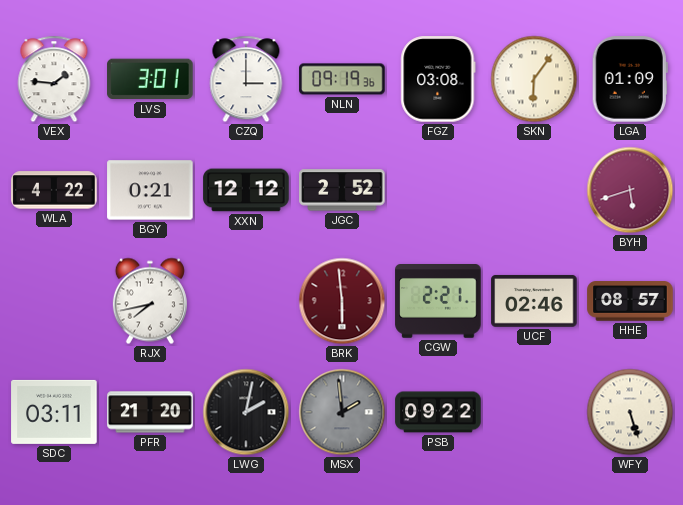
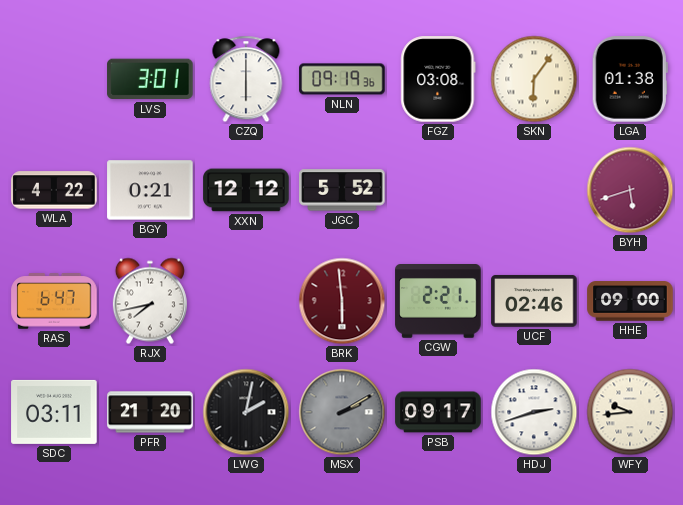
VEX: 1:46 -> none
CZQ: 3:00 -> 6:00
LGA: 01:09 -> 01:38
JGC: 2:52 -> 5:52
RAS: none -> 6:47
HHE: 08:57 -> 09:00
MSX: 1:59 -> 2:10
PSB: 09:22 -> 09:17
HDJ: none -> 2:42
WFY: 5:27 -> 9:44
